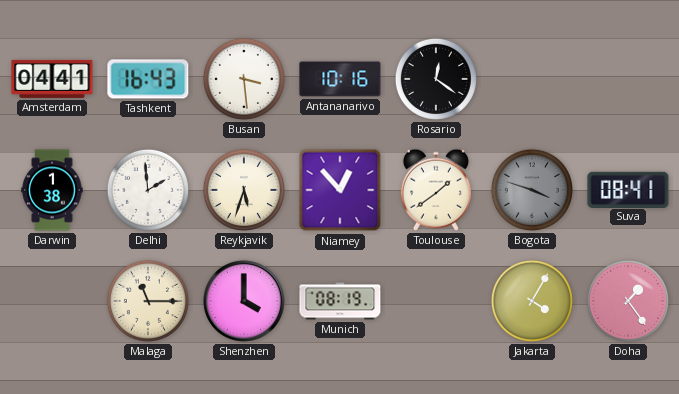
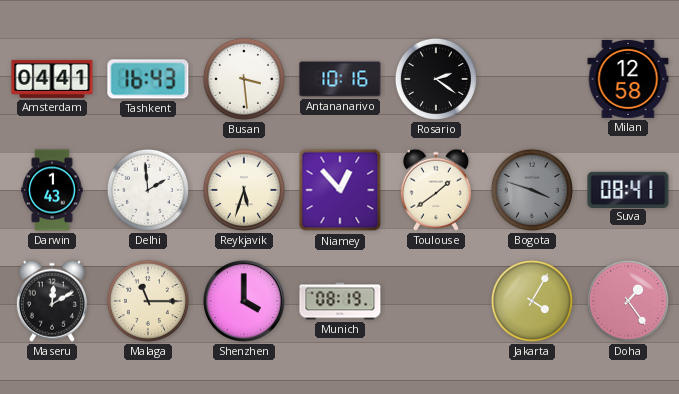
Rosario: 12:21 -> 2:21
Milan: none -> 12:58
Darwin: 1:38 -> 1:43
Maseru: none -> 12:10
